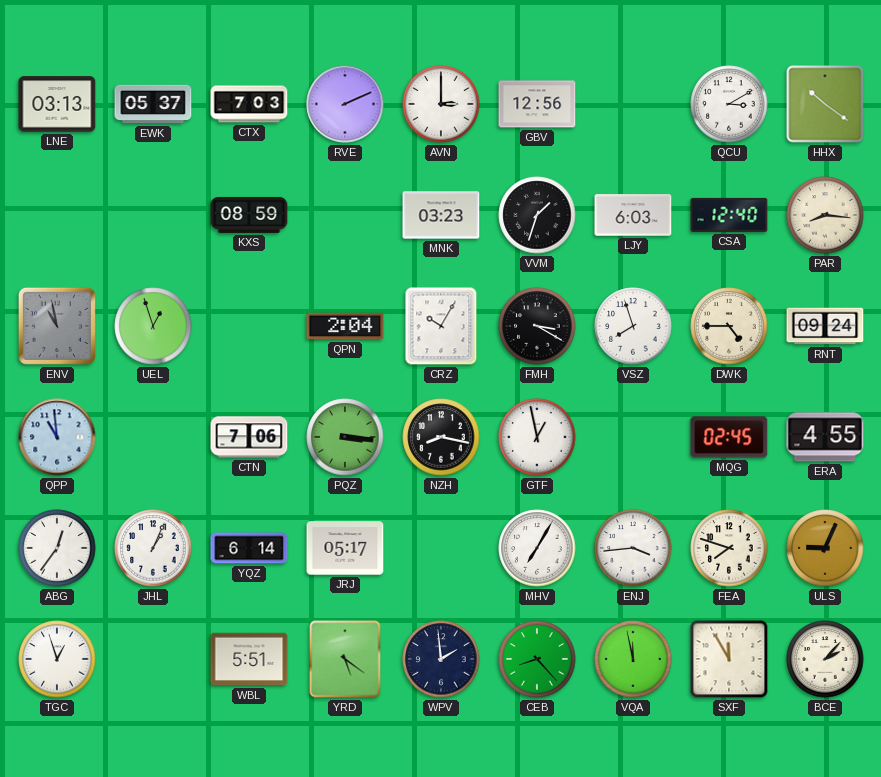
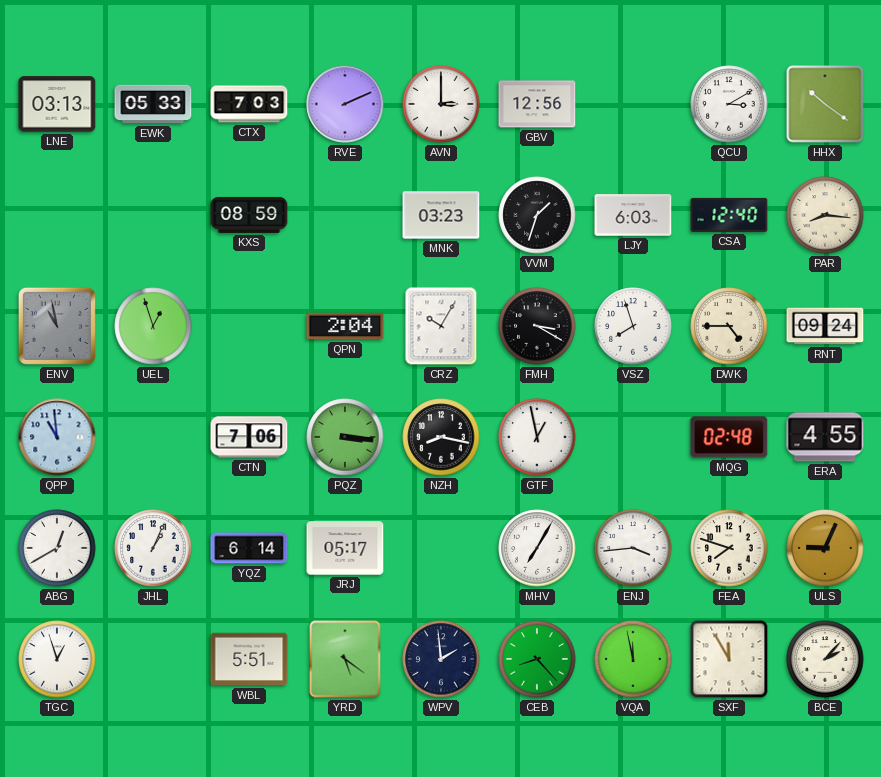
EWK: 05:37 -> 05:33
MQG: 02:45 -> 02:48
ABG: 12:36 -> 12:40
